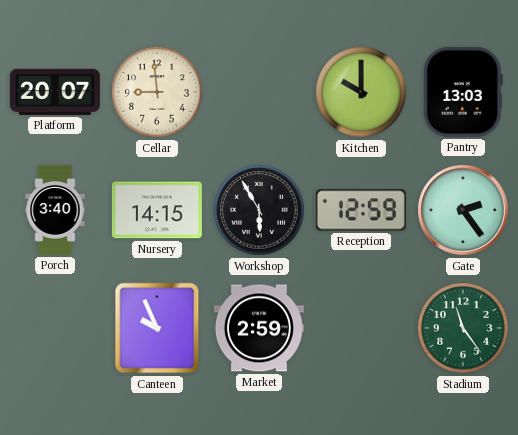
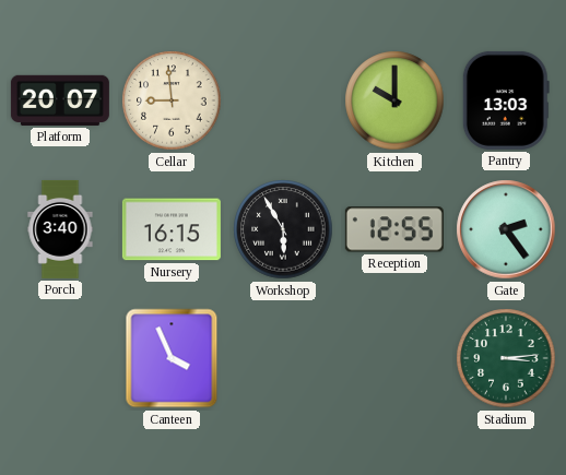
Nursery: 14:15 -> 16:15
Reception: 12:59 -> 12:55
Canteen: 9:56 -> 3:56
Market: 2:59 -> none
Stadium: 11:24 -> 3:14
